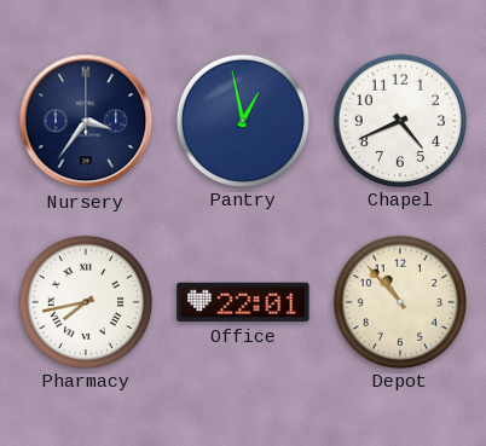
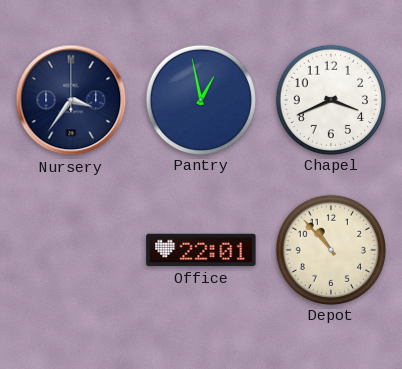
Chapel: 4:41 -> 3:41
Pharmacy: 7:43 -> none
